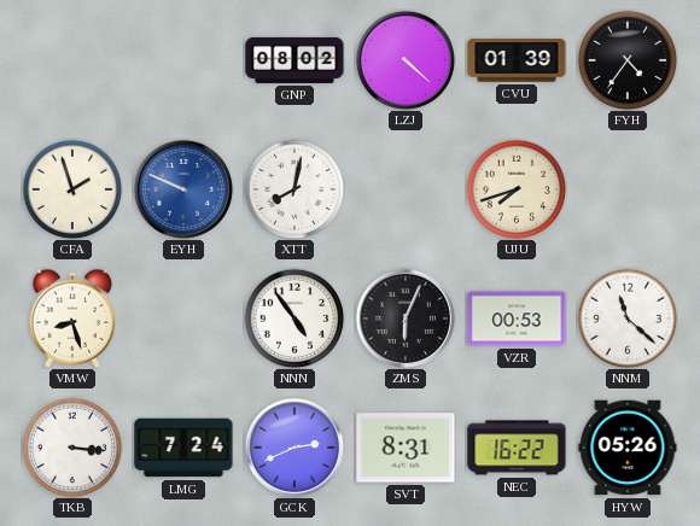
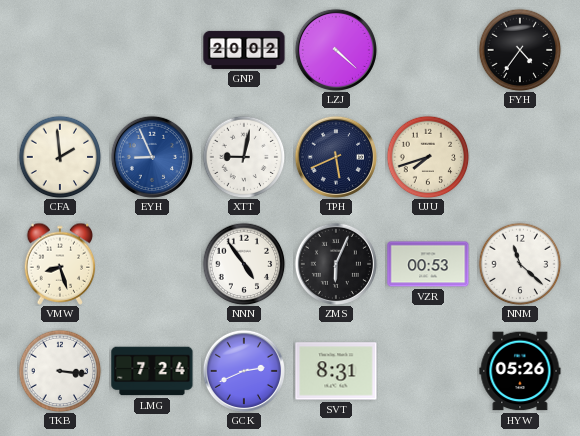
GNP: 08:02 -> 20:02
CVU: 01:39 -> none
CFA: 1:57 -> 1:59
EYH: 9:49 -> 8:56
XTT: 8:02 -> 9:02
TPH: none -> 5:41
NEC: 16:22 -> none
